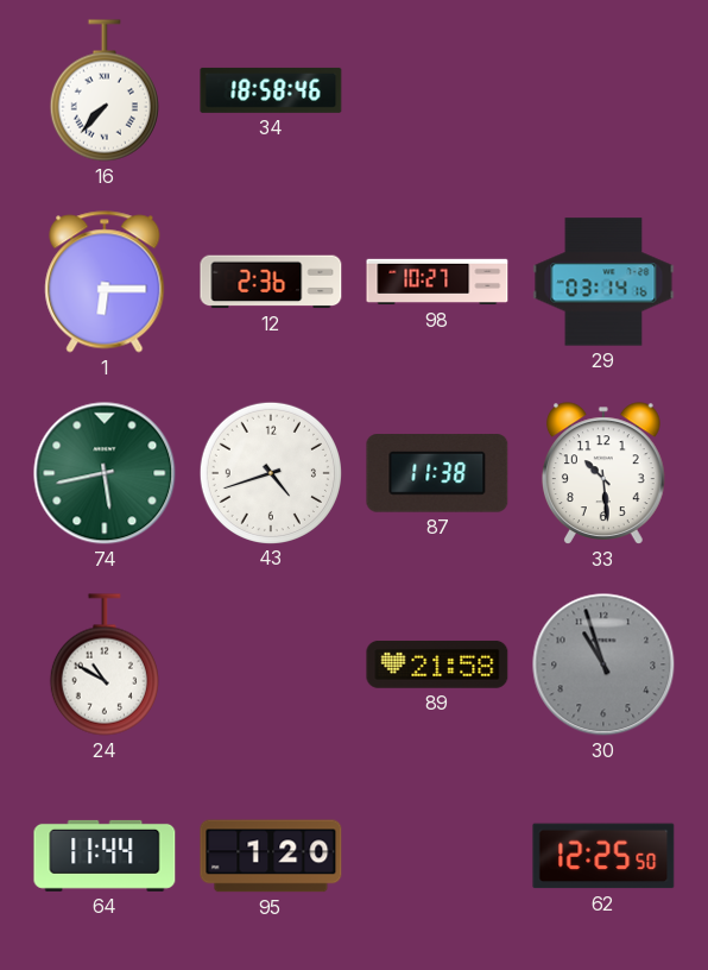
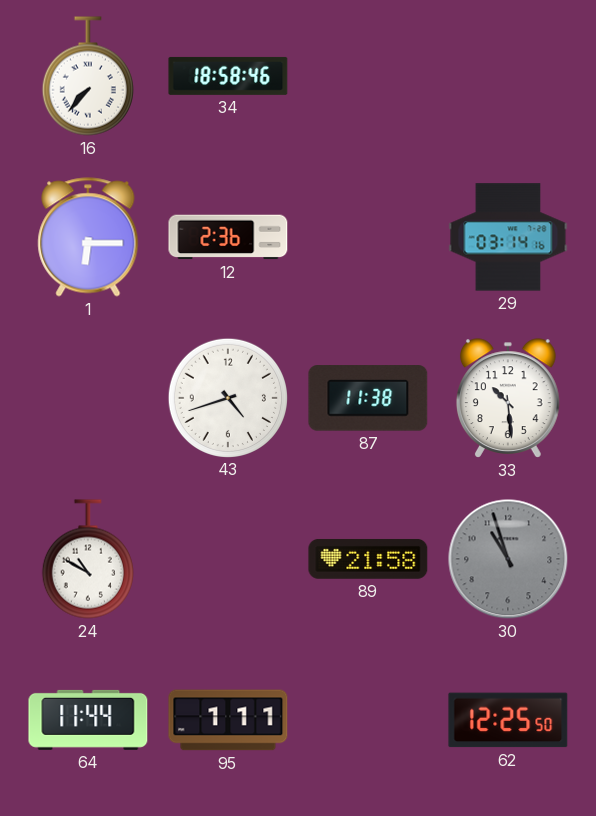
98: 10:27 -> none
74: 5:43 -> none
95: 1:20 -> 1:11
